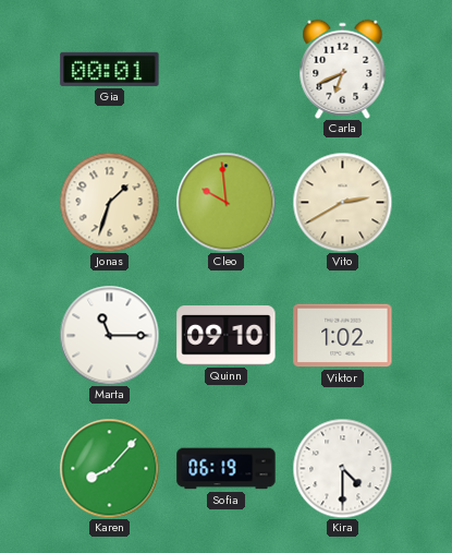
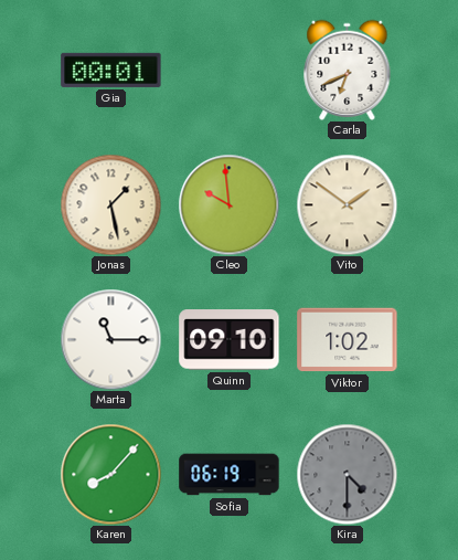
Jonas: 1:33 -> 1:28
Vito: 2:40 -> 1:51
Kira dial: white -> grey
